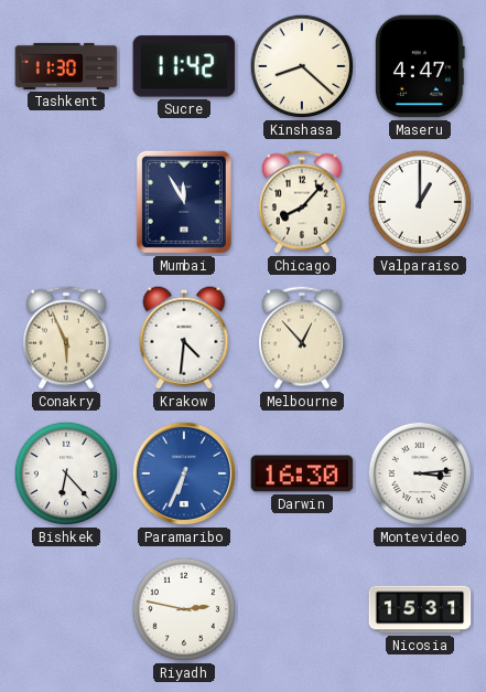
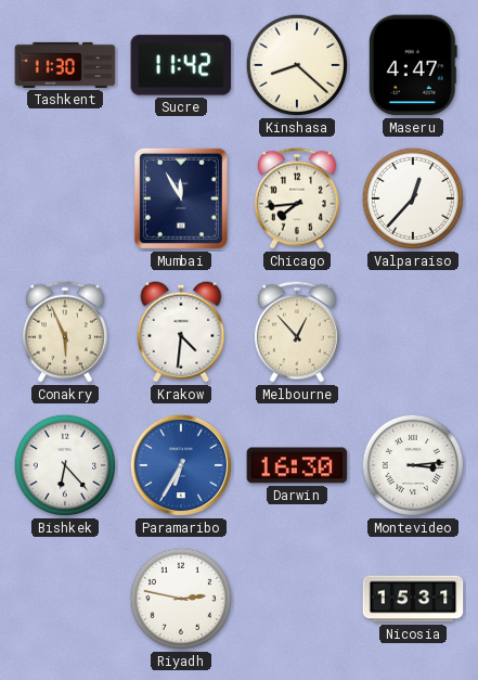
Chicago: 8:07 -> 7:44
Valparaiso: 1:00 -> 12:37
Paramaribo: 6:34 -> 6:35
